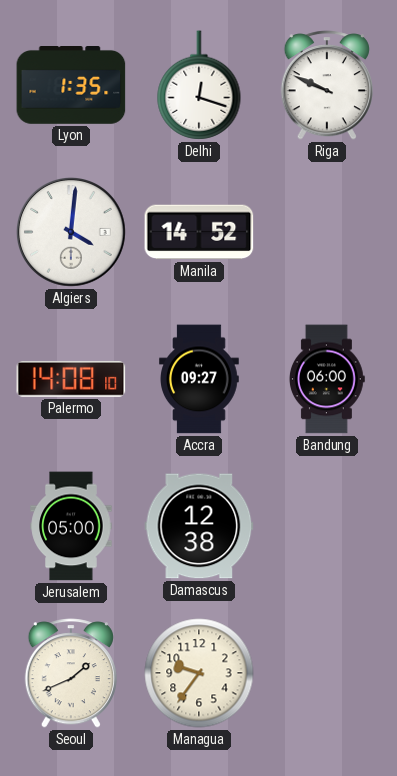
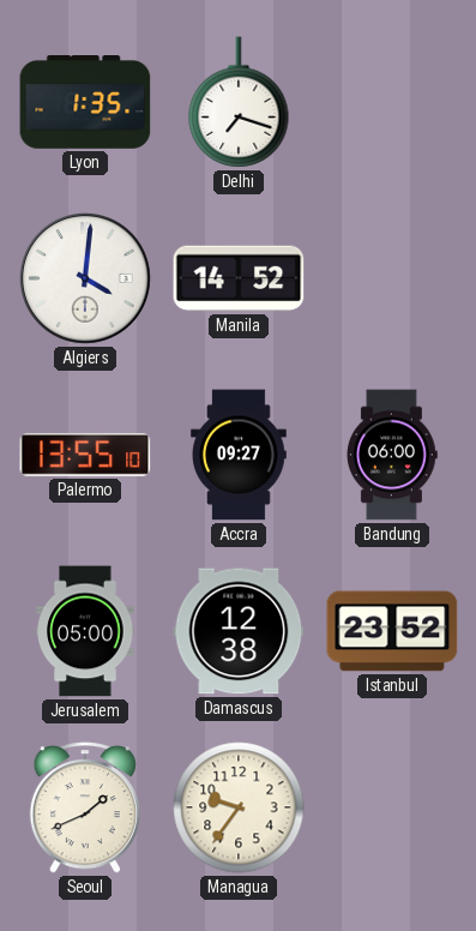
Delhi: 12:18 -> 7:18
Riga: 9:49 -> none
Palermo: 14:08 -> 13:55
Istanbul: none -> 23:52
